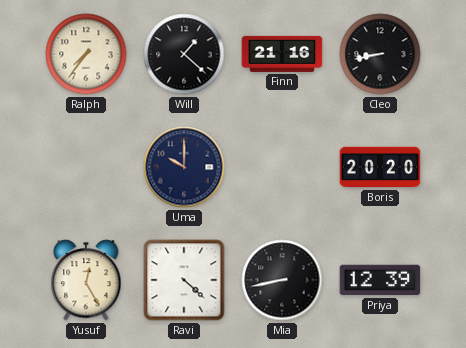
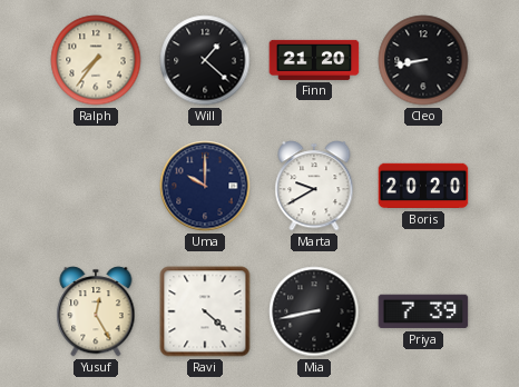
Finn: 21:16 -> 21:20
Marta: none -> 9:40
Priya: 12:39 -> 7:39
